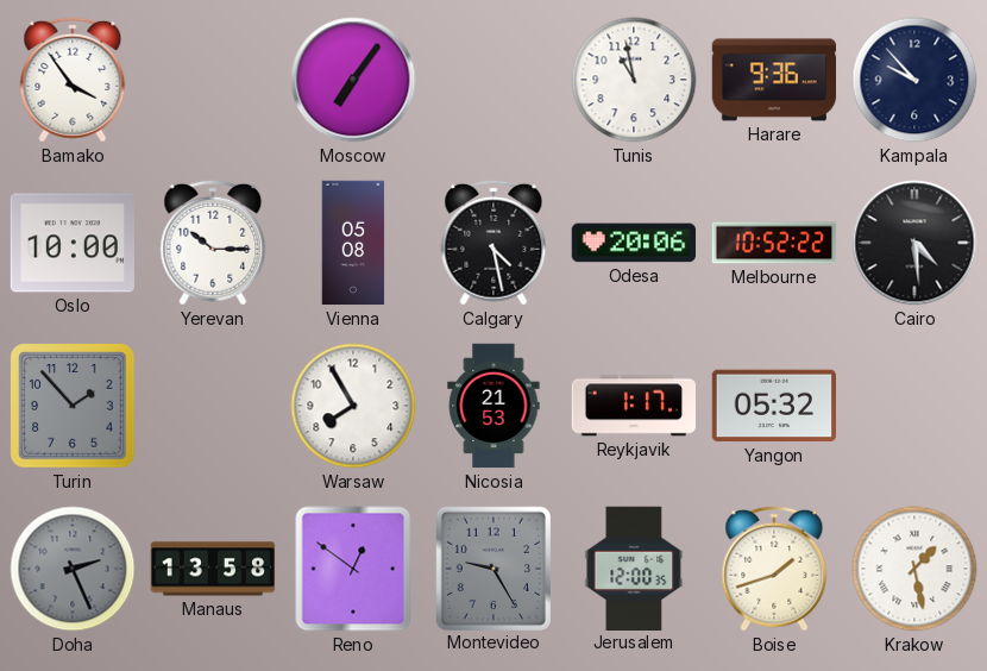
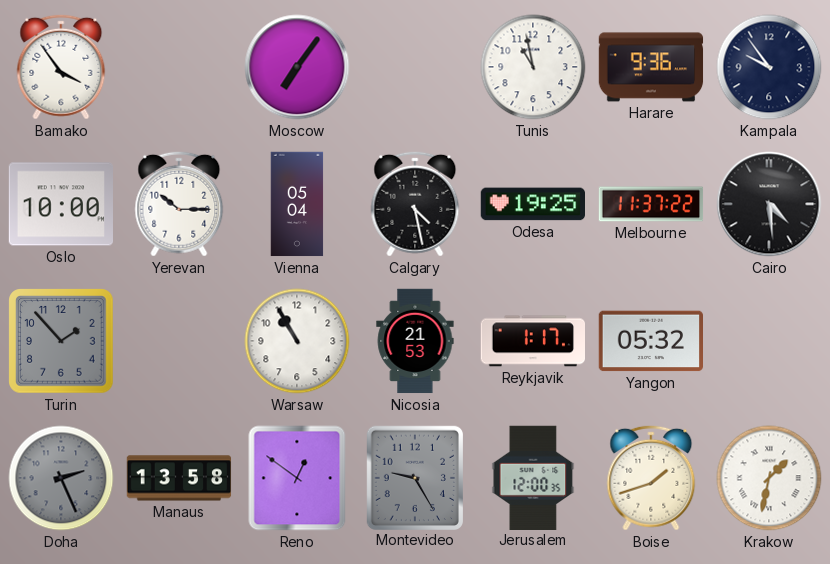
Kampala: 9:53 -> 9:54
Vienna: 05:08 -> 05:04
Odesa: 20:06 -> 19:25
Melbourne: 10:52 -> 11:37
Warsaw: 7:55 -> 10:55
Krakow: 1:28 -> 1:32
